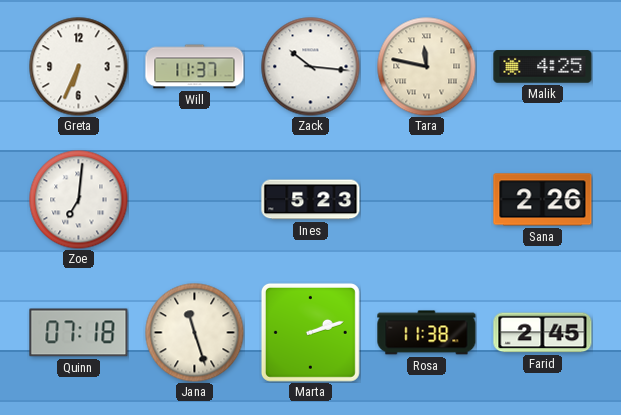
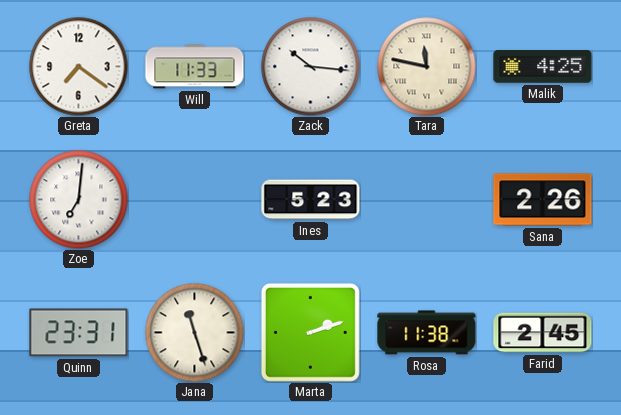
Greta: 6:34 -> 7:21
Will: 11:37 -> 11:33
Quinn: 07:18 -> 23:31
